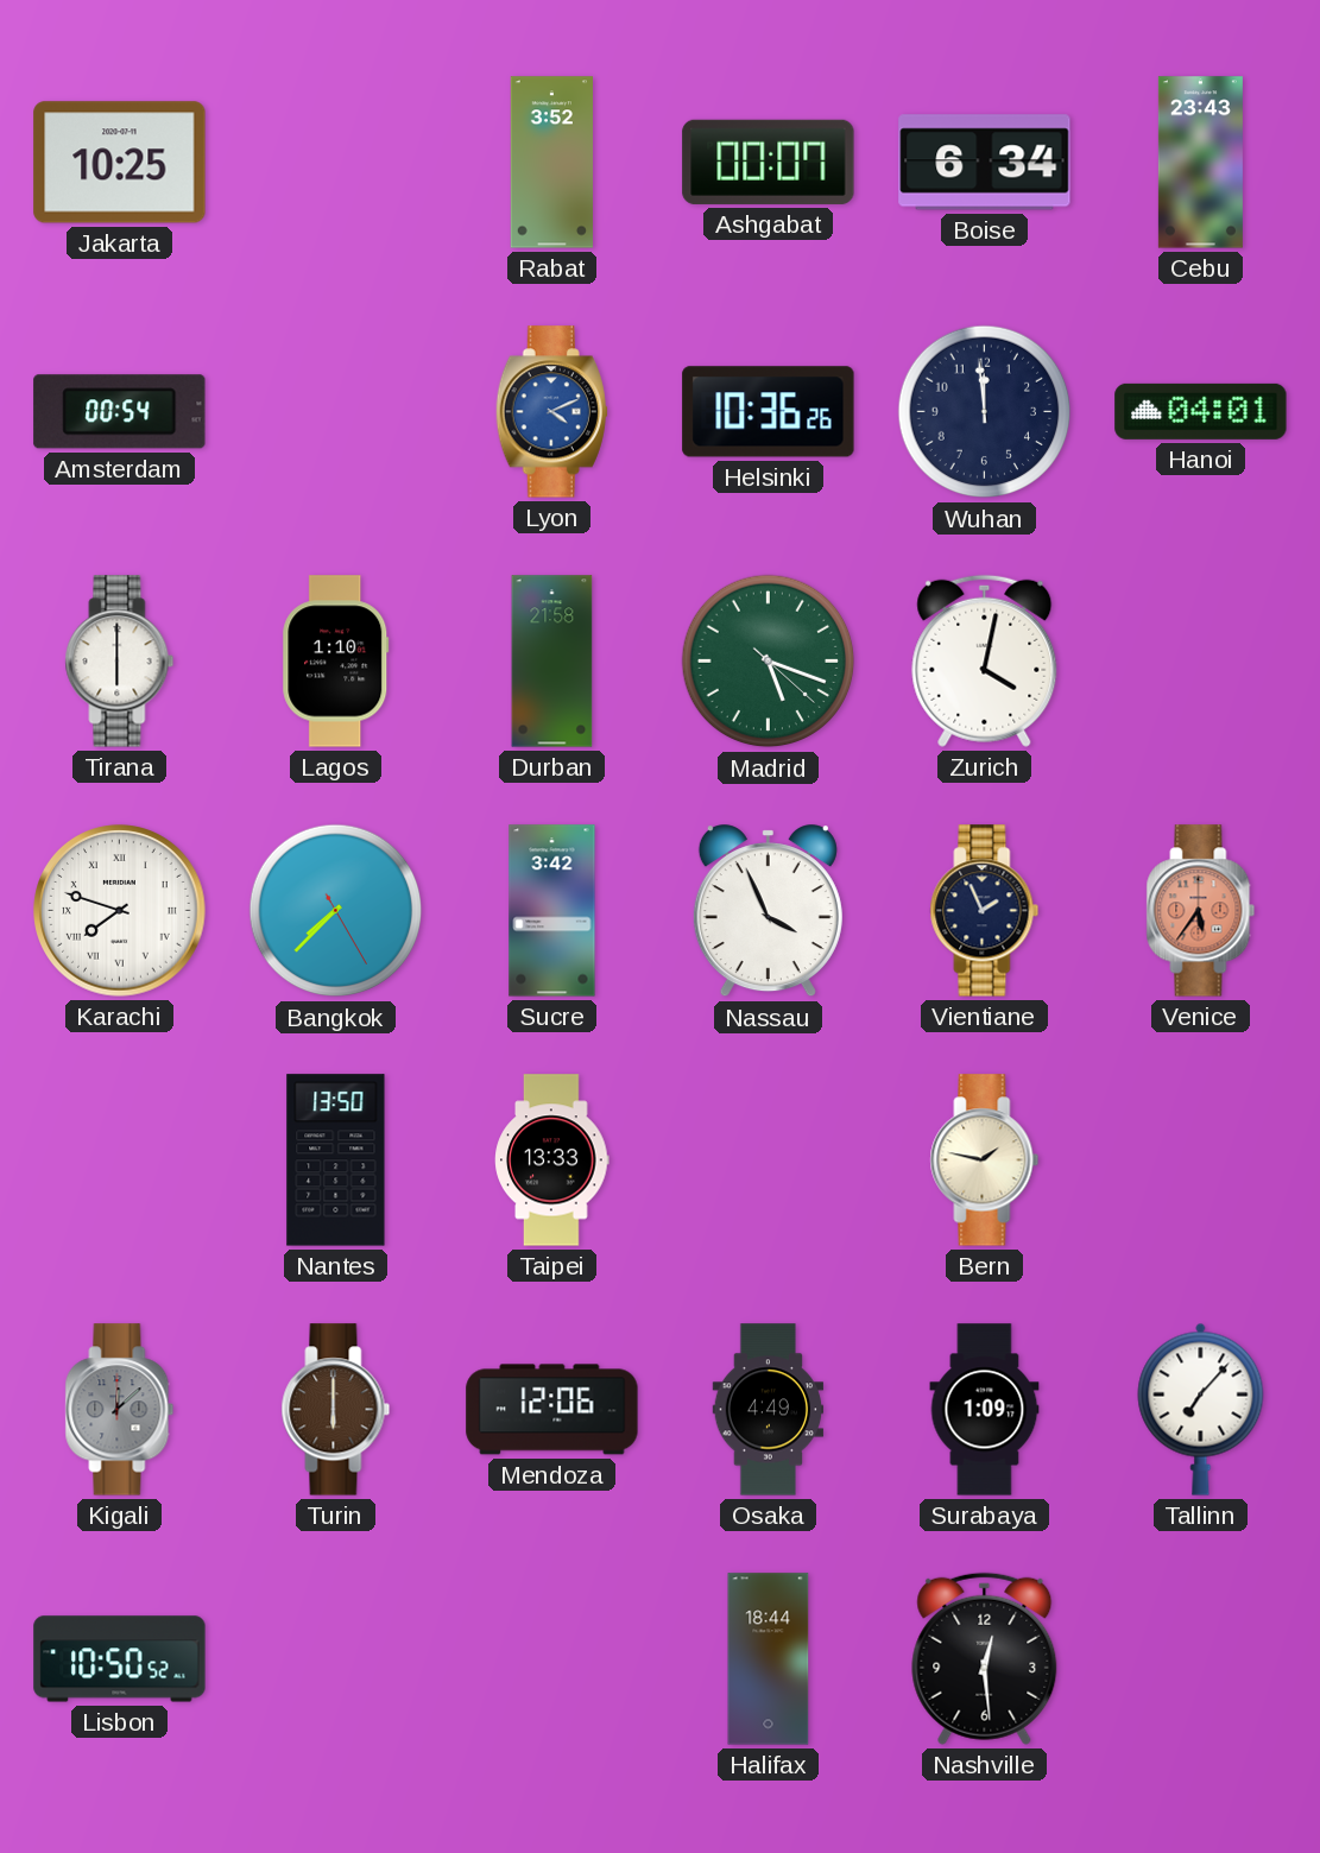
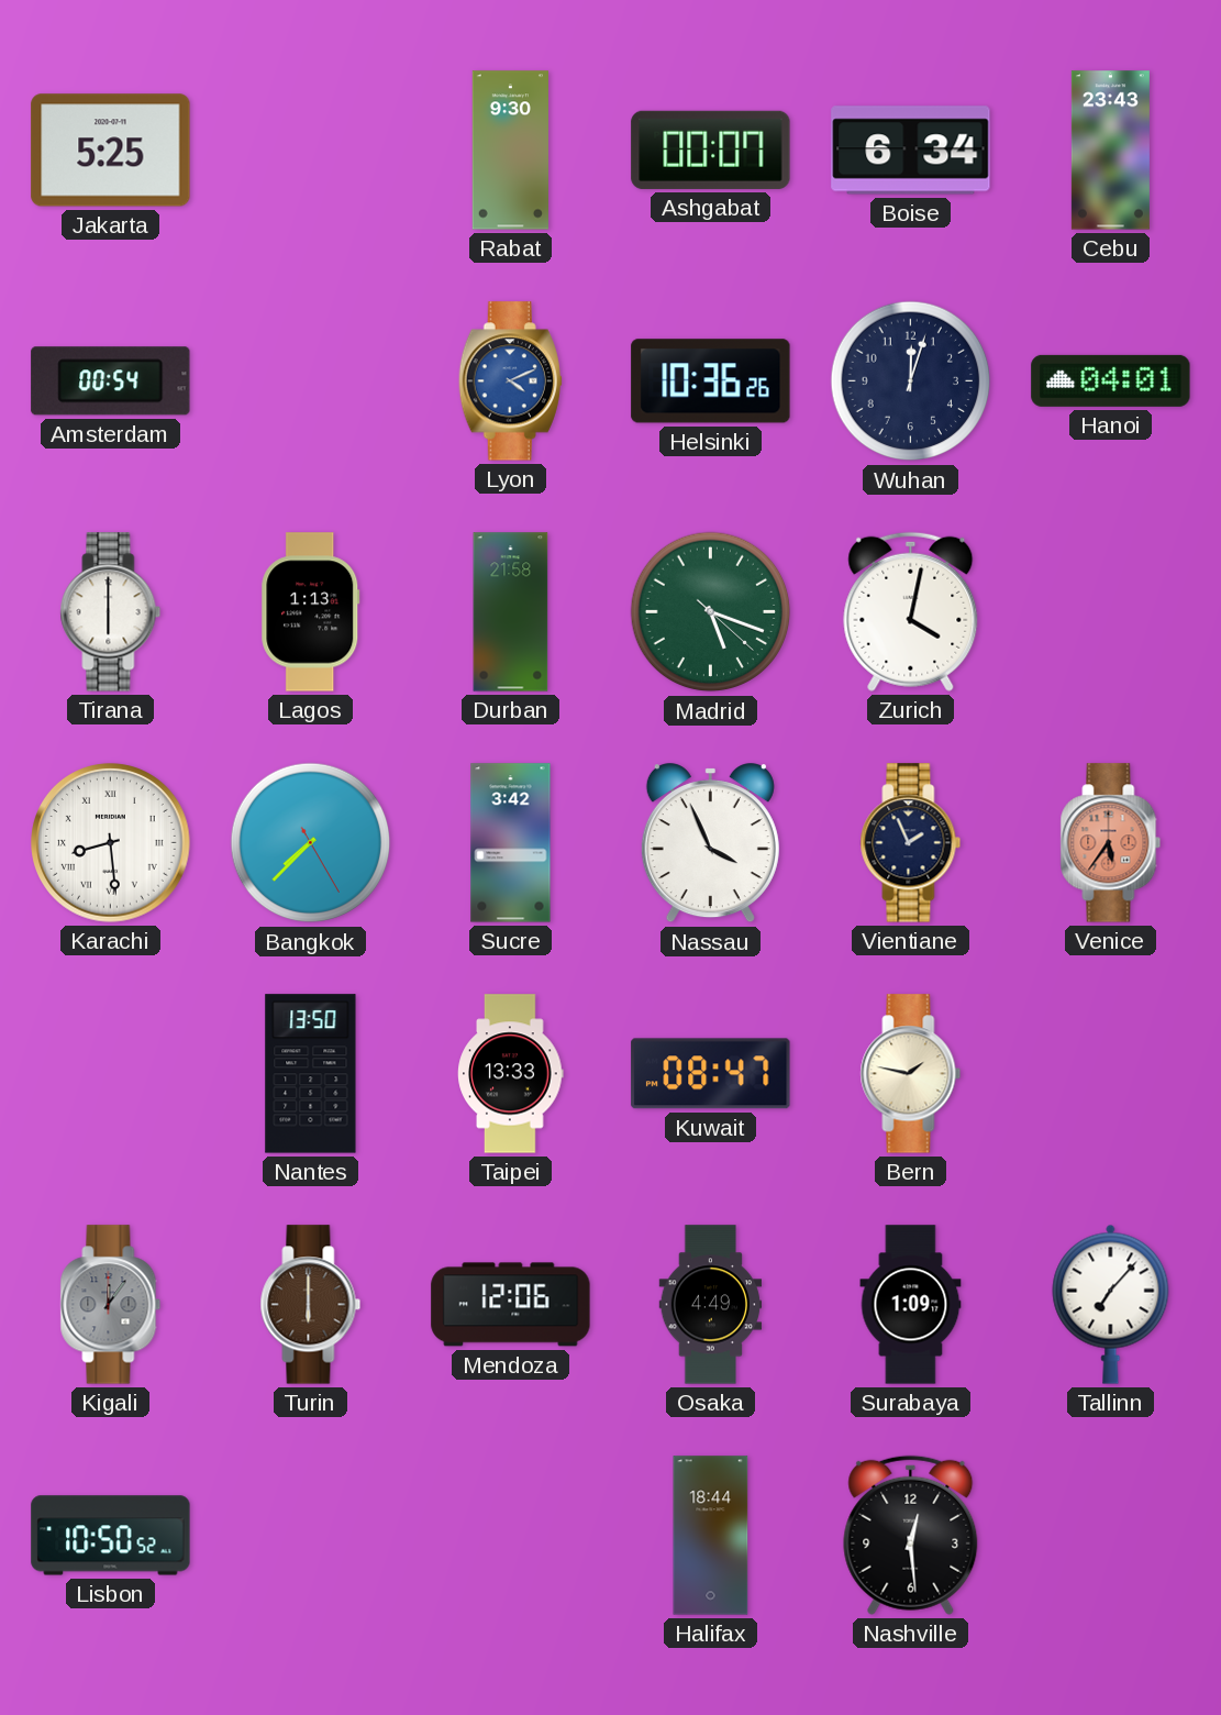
Jakarta: 10:25 -> 5:25
Rabat: 3:52 -> 9:30
Wuhan: 11:59 -> 12:03
Lagos: 1:10 -> 1:13
Karachi: 7:48 -> 8:29
Kuwait: none -> 08:47
Kigali: 12:08 -> 12:06
